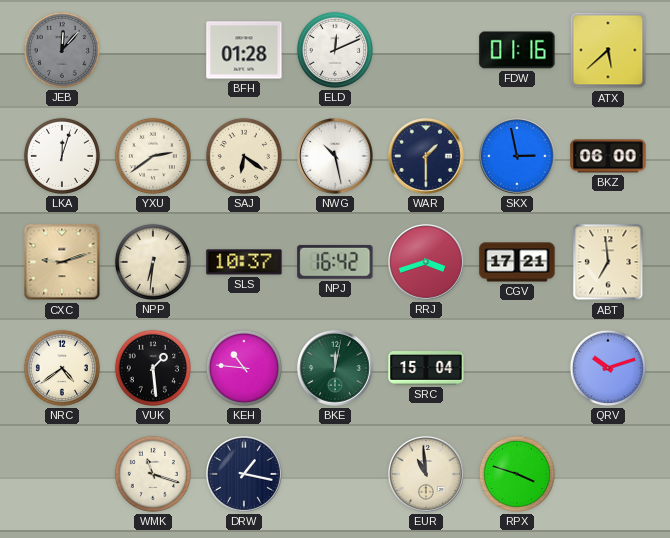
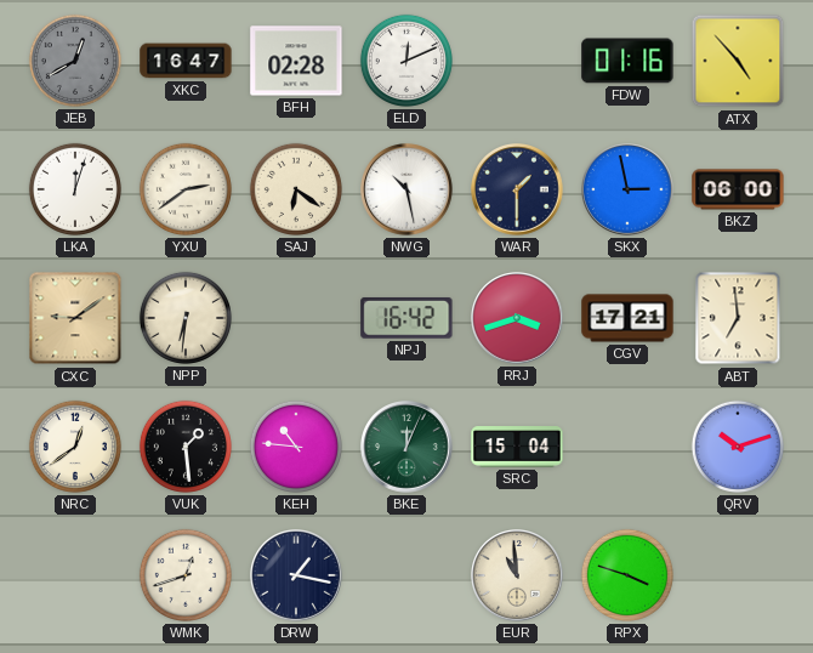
JEB: 12:07 -> 12:40
XKC: none -> 16:47
BFH: 01:28 -> 02:28
ATX: 5:38 -> 4:53
CXC: 9:12 -> 9:09
SLS: 10:37 -> none
NRC: 4:39 -> 12:39
BKE: 12:02 -> 12:04
WMK: 11:18 -> 12:42
